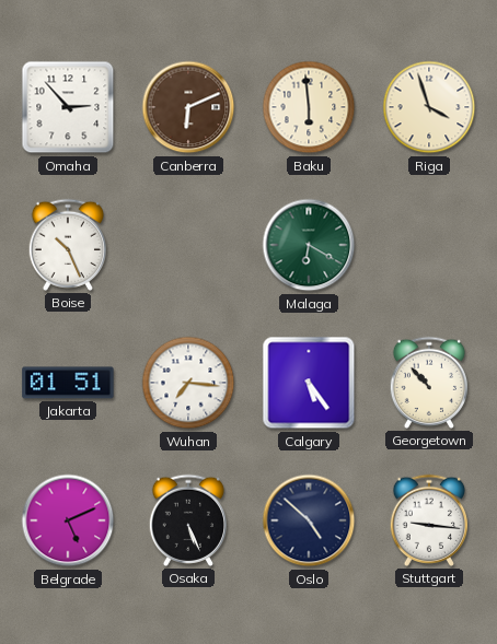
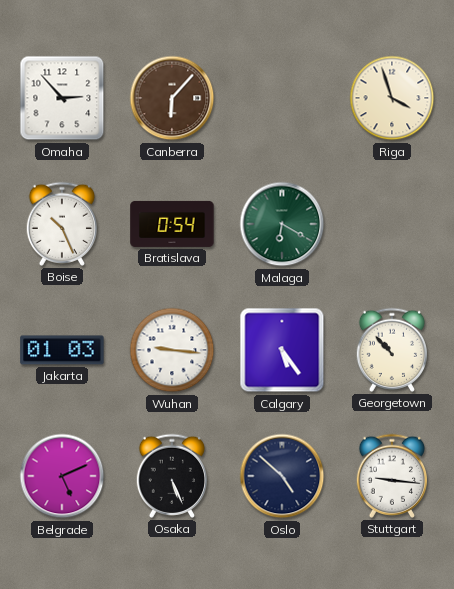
Canberra: 6:11 -> 6:07
Baku: 5:59 -> none
Bratislava: none -> 0:54
Jakarta: 01:51 -> 01:03
Wuhan: 7:16 -> 9:16
